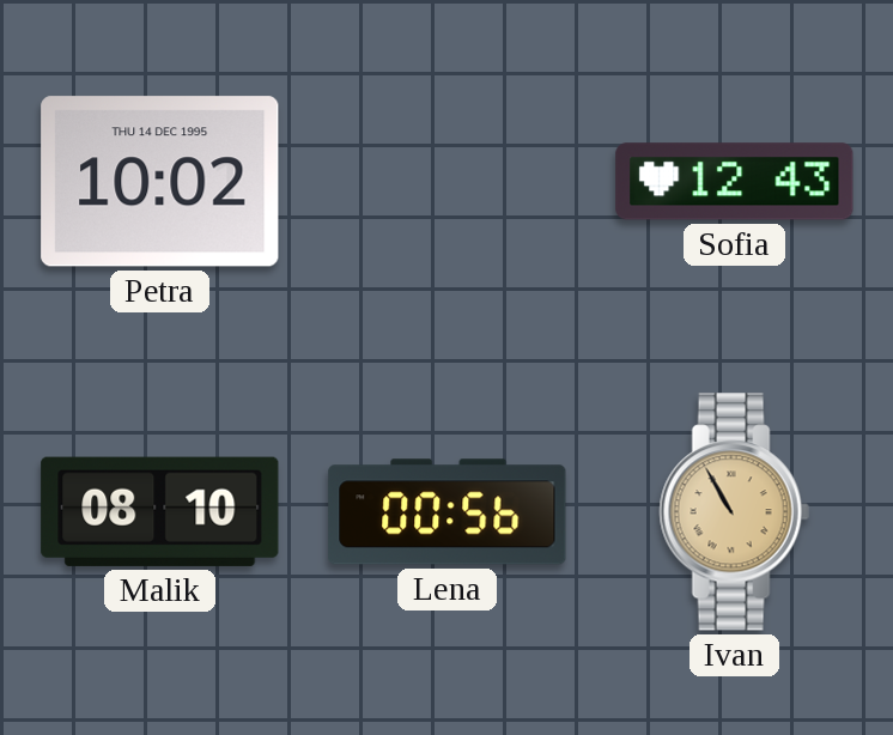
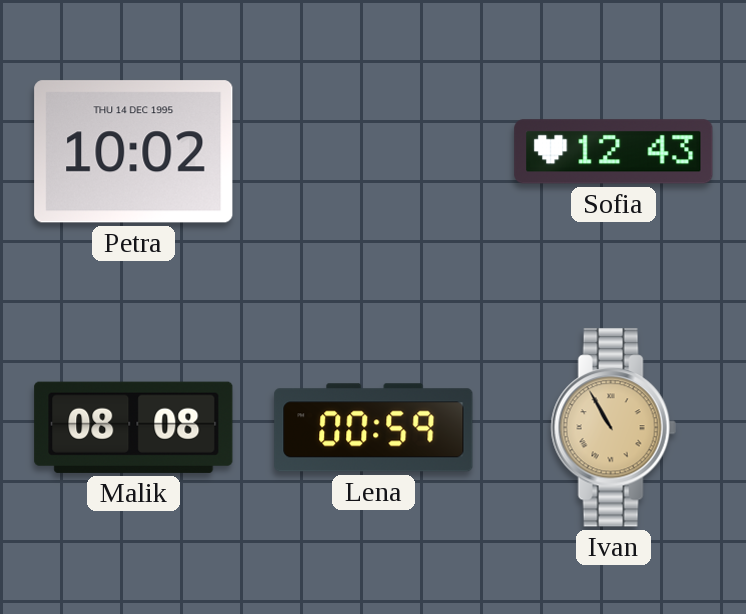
Malik: 08:10 -> 08:08
Lena: 00:56 -> 00:59
